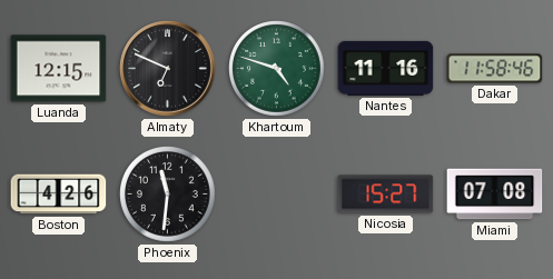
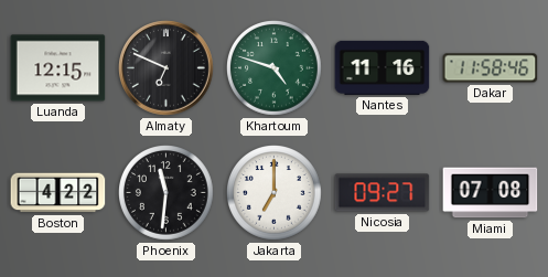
Boston: 4:26 -> 4:22
Jakarta: none -> 7:00
Nicosia: 15:27 -> 09:27
